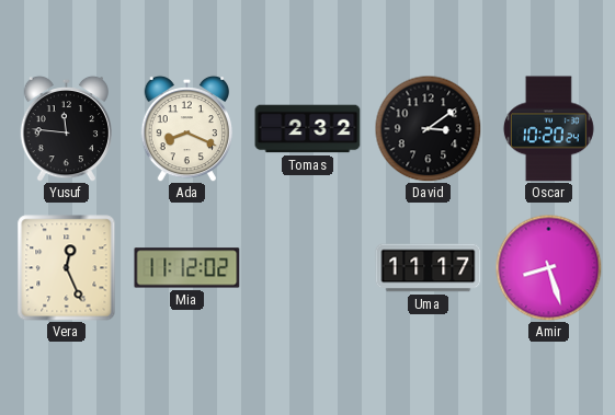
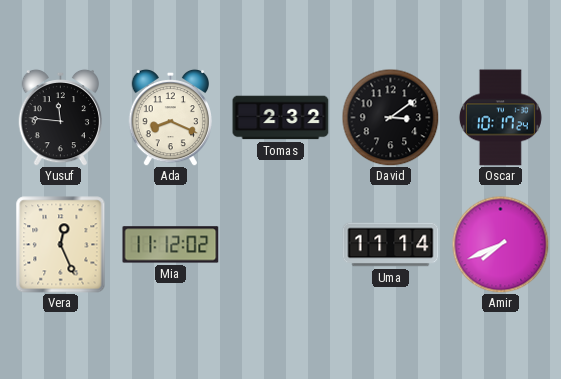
Oscar: 10:20 -> 10:17
Uma: 11:17 -> 11:14
Amir: 8:27 -> 7:41
